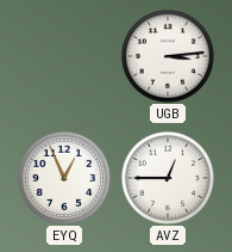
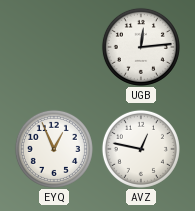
UGB: 3:14 -> 12:14
AVZ: 12:45 -> 12:47
